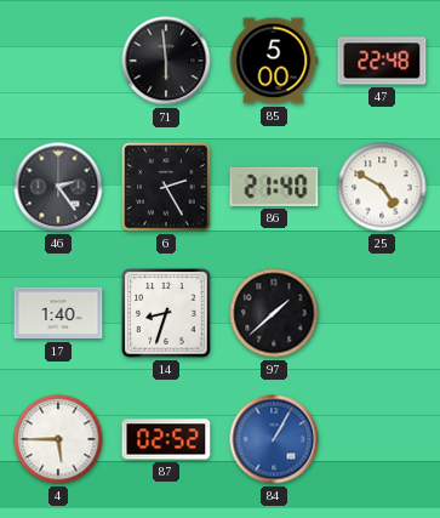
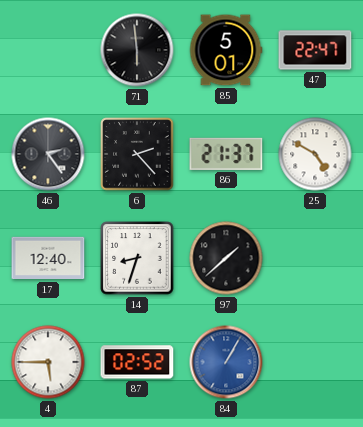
85: 5:00 -> 5:01
47: 22:48 -> 22:47
6: 2:25 -> 2:23
86: 21:40 -> 21:37
17: 1:40 -> 12:40
